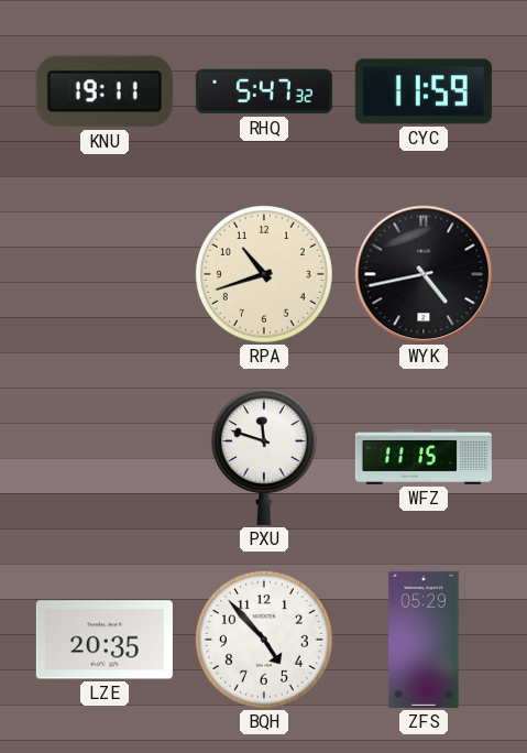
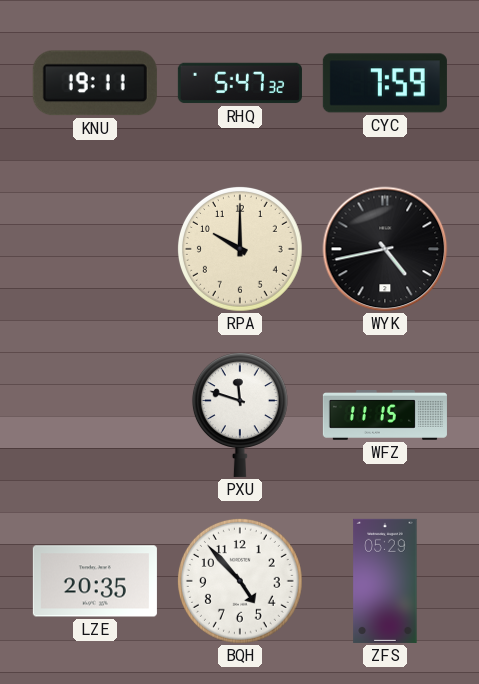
CYC: 11:59 -> 7:59
RPA: 10:42 -> 10:00
